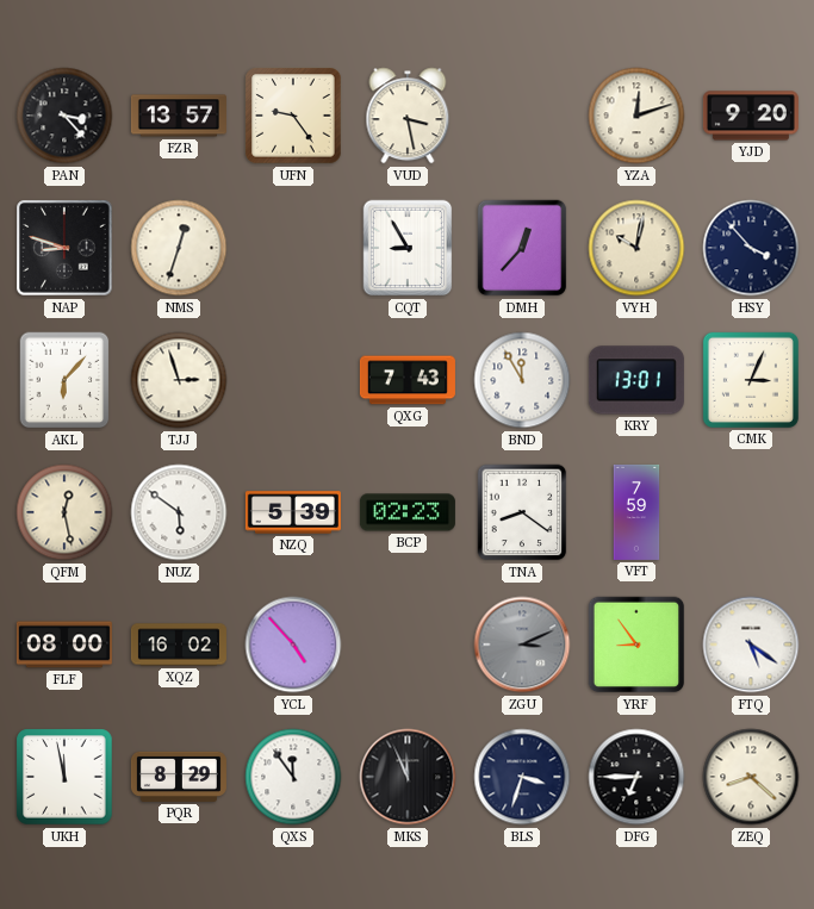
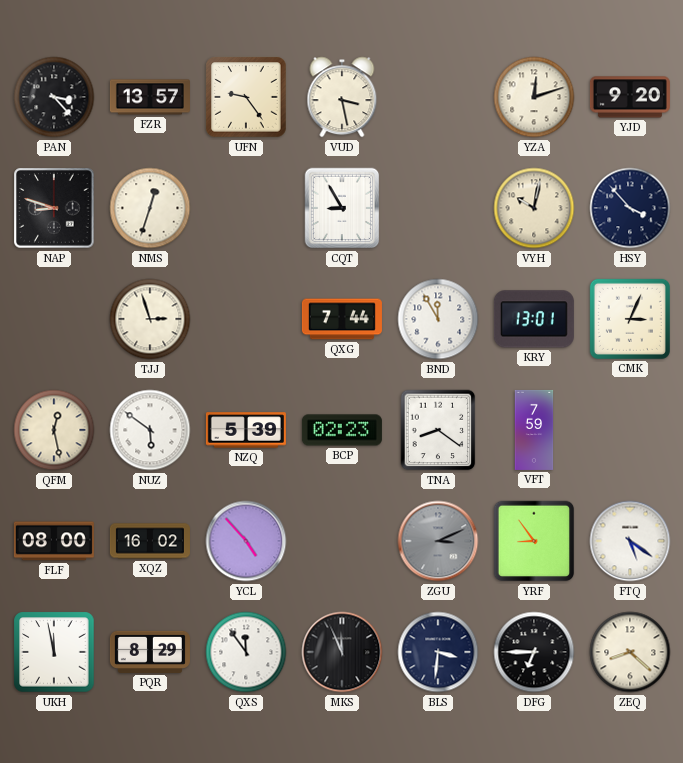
DMH: 12:37 -> none
AKL: 6:07 -> none
QXG: 7:43 -> 7:44
BLS: 3:33 -> 3:31
